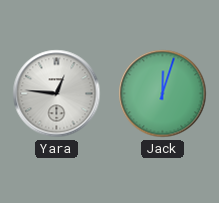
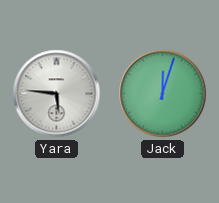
Yara: 12:46 -> 5:46
